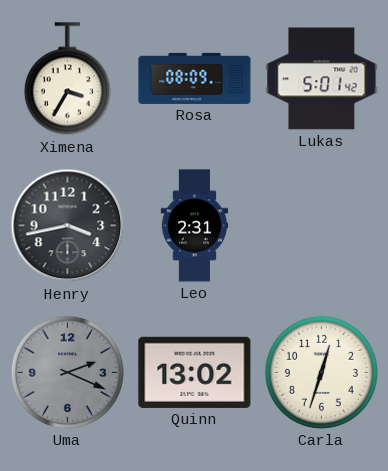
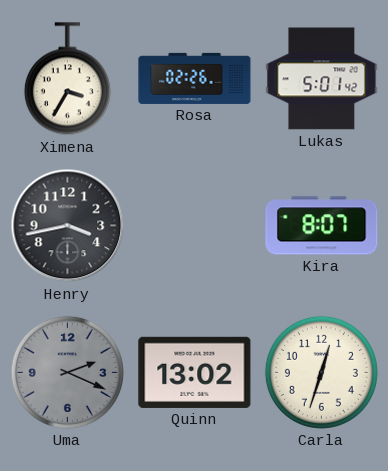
Rosa: 08:09 -> 02:26
Leo: 2:31 -> none
Kira: none -> 8:07
